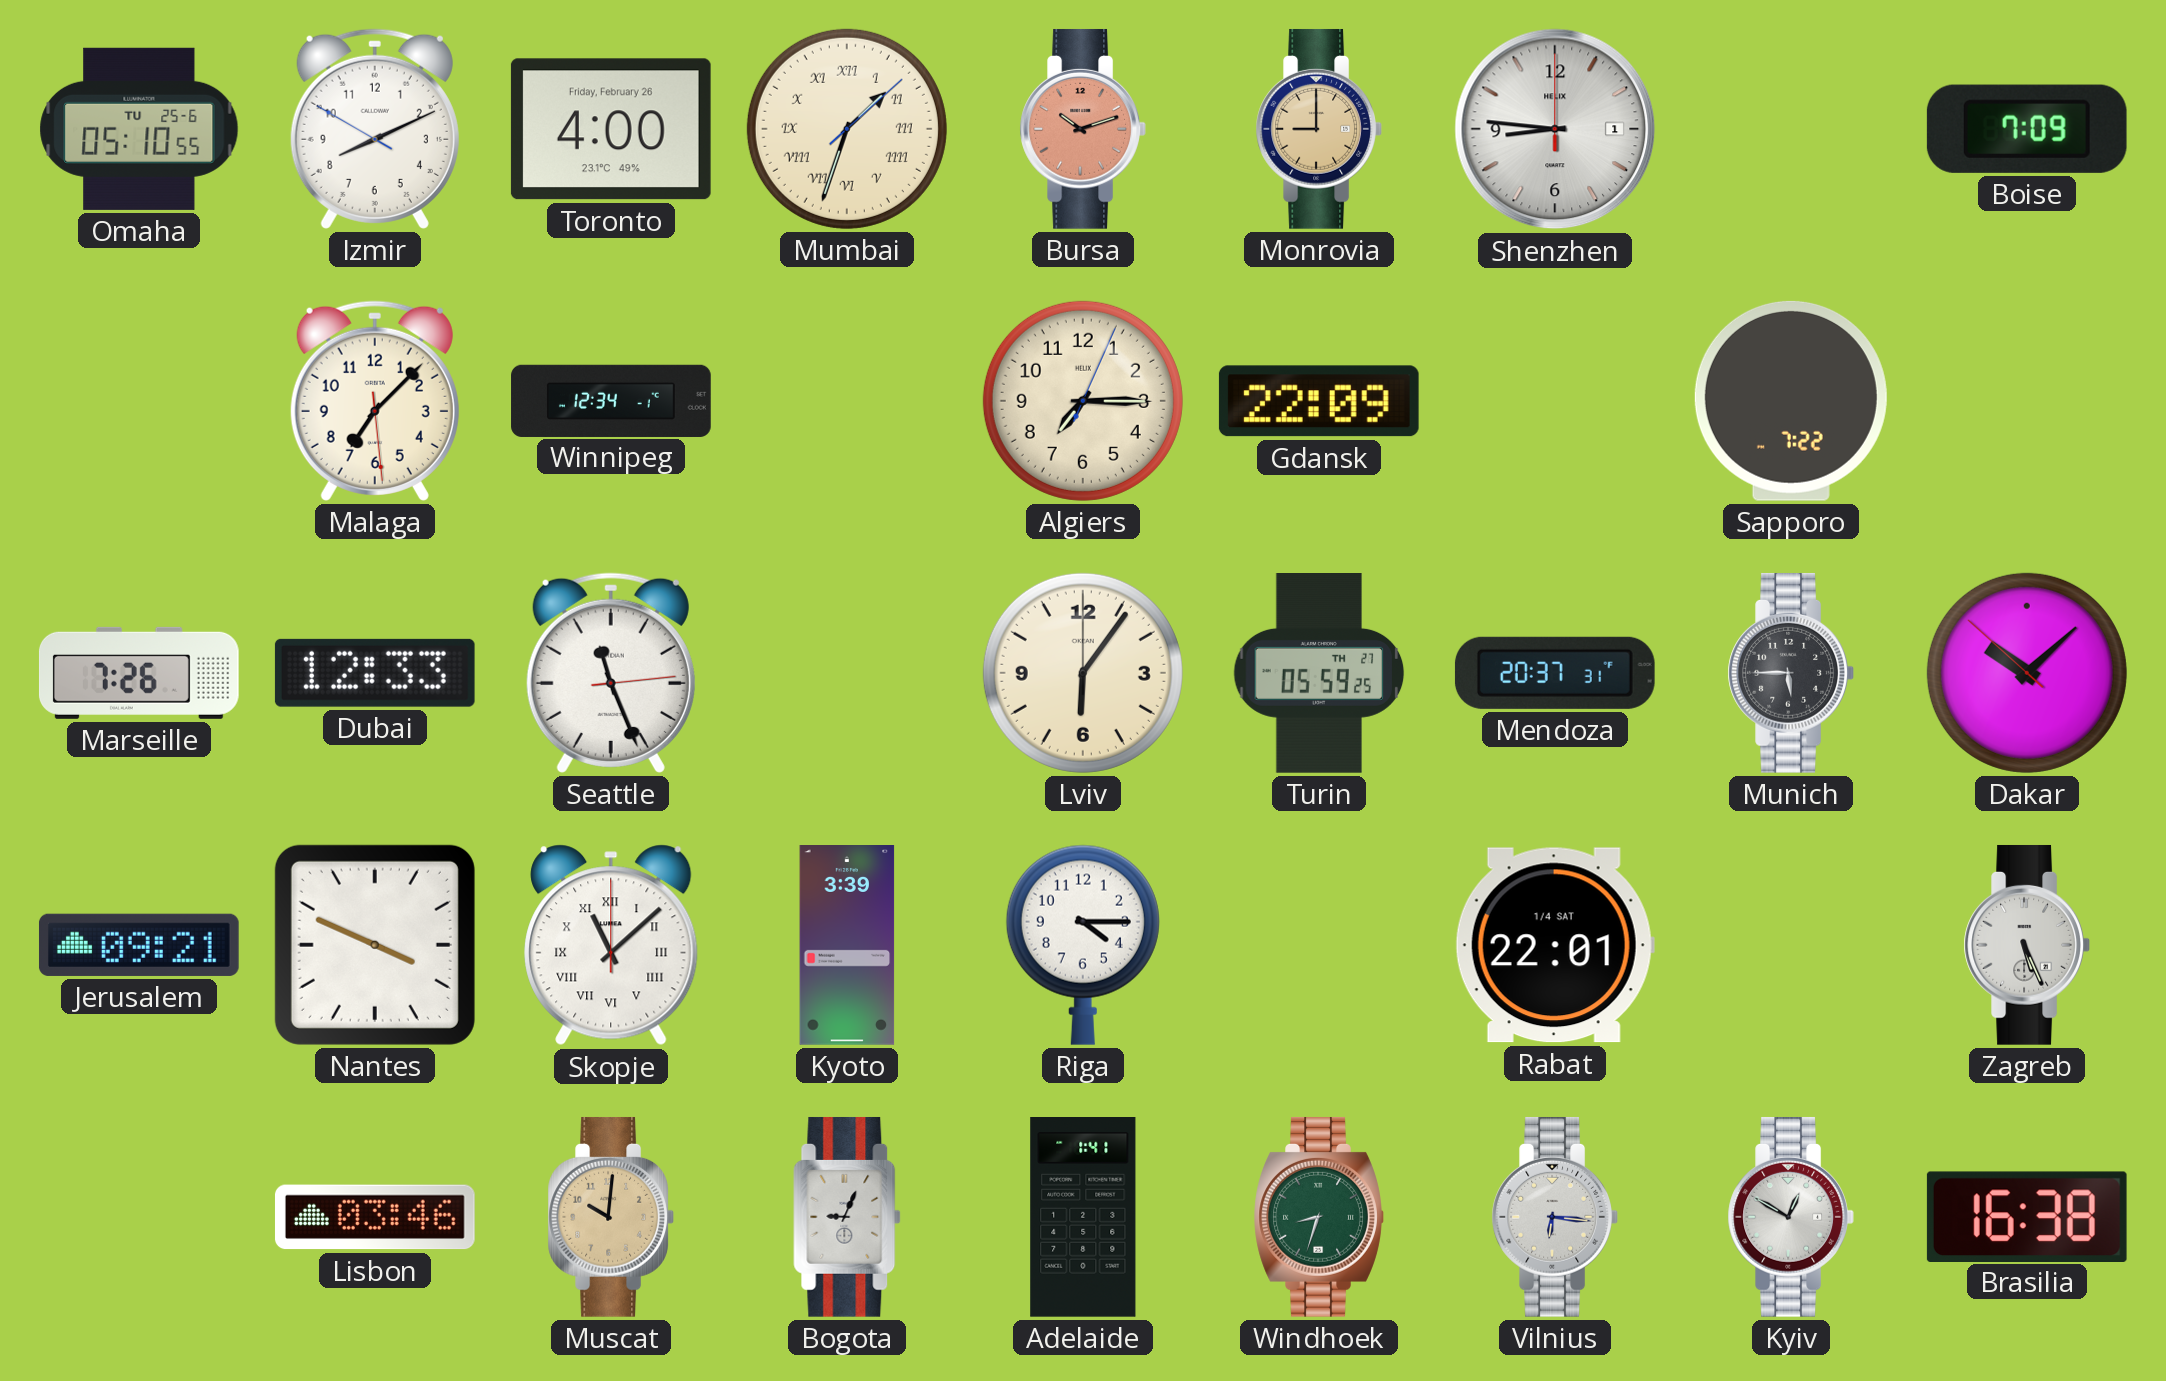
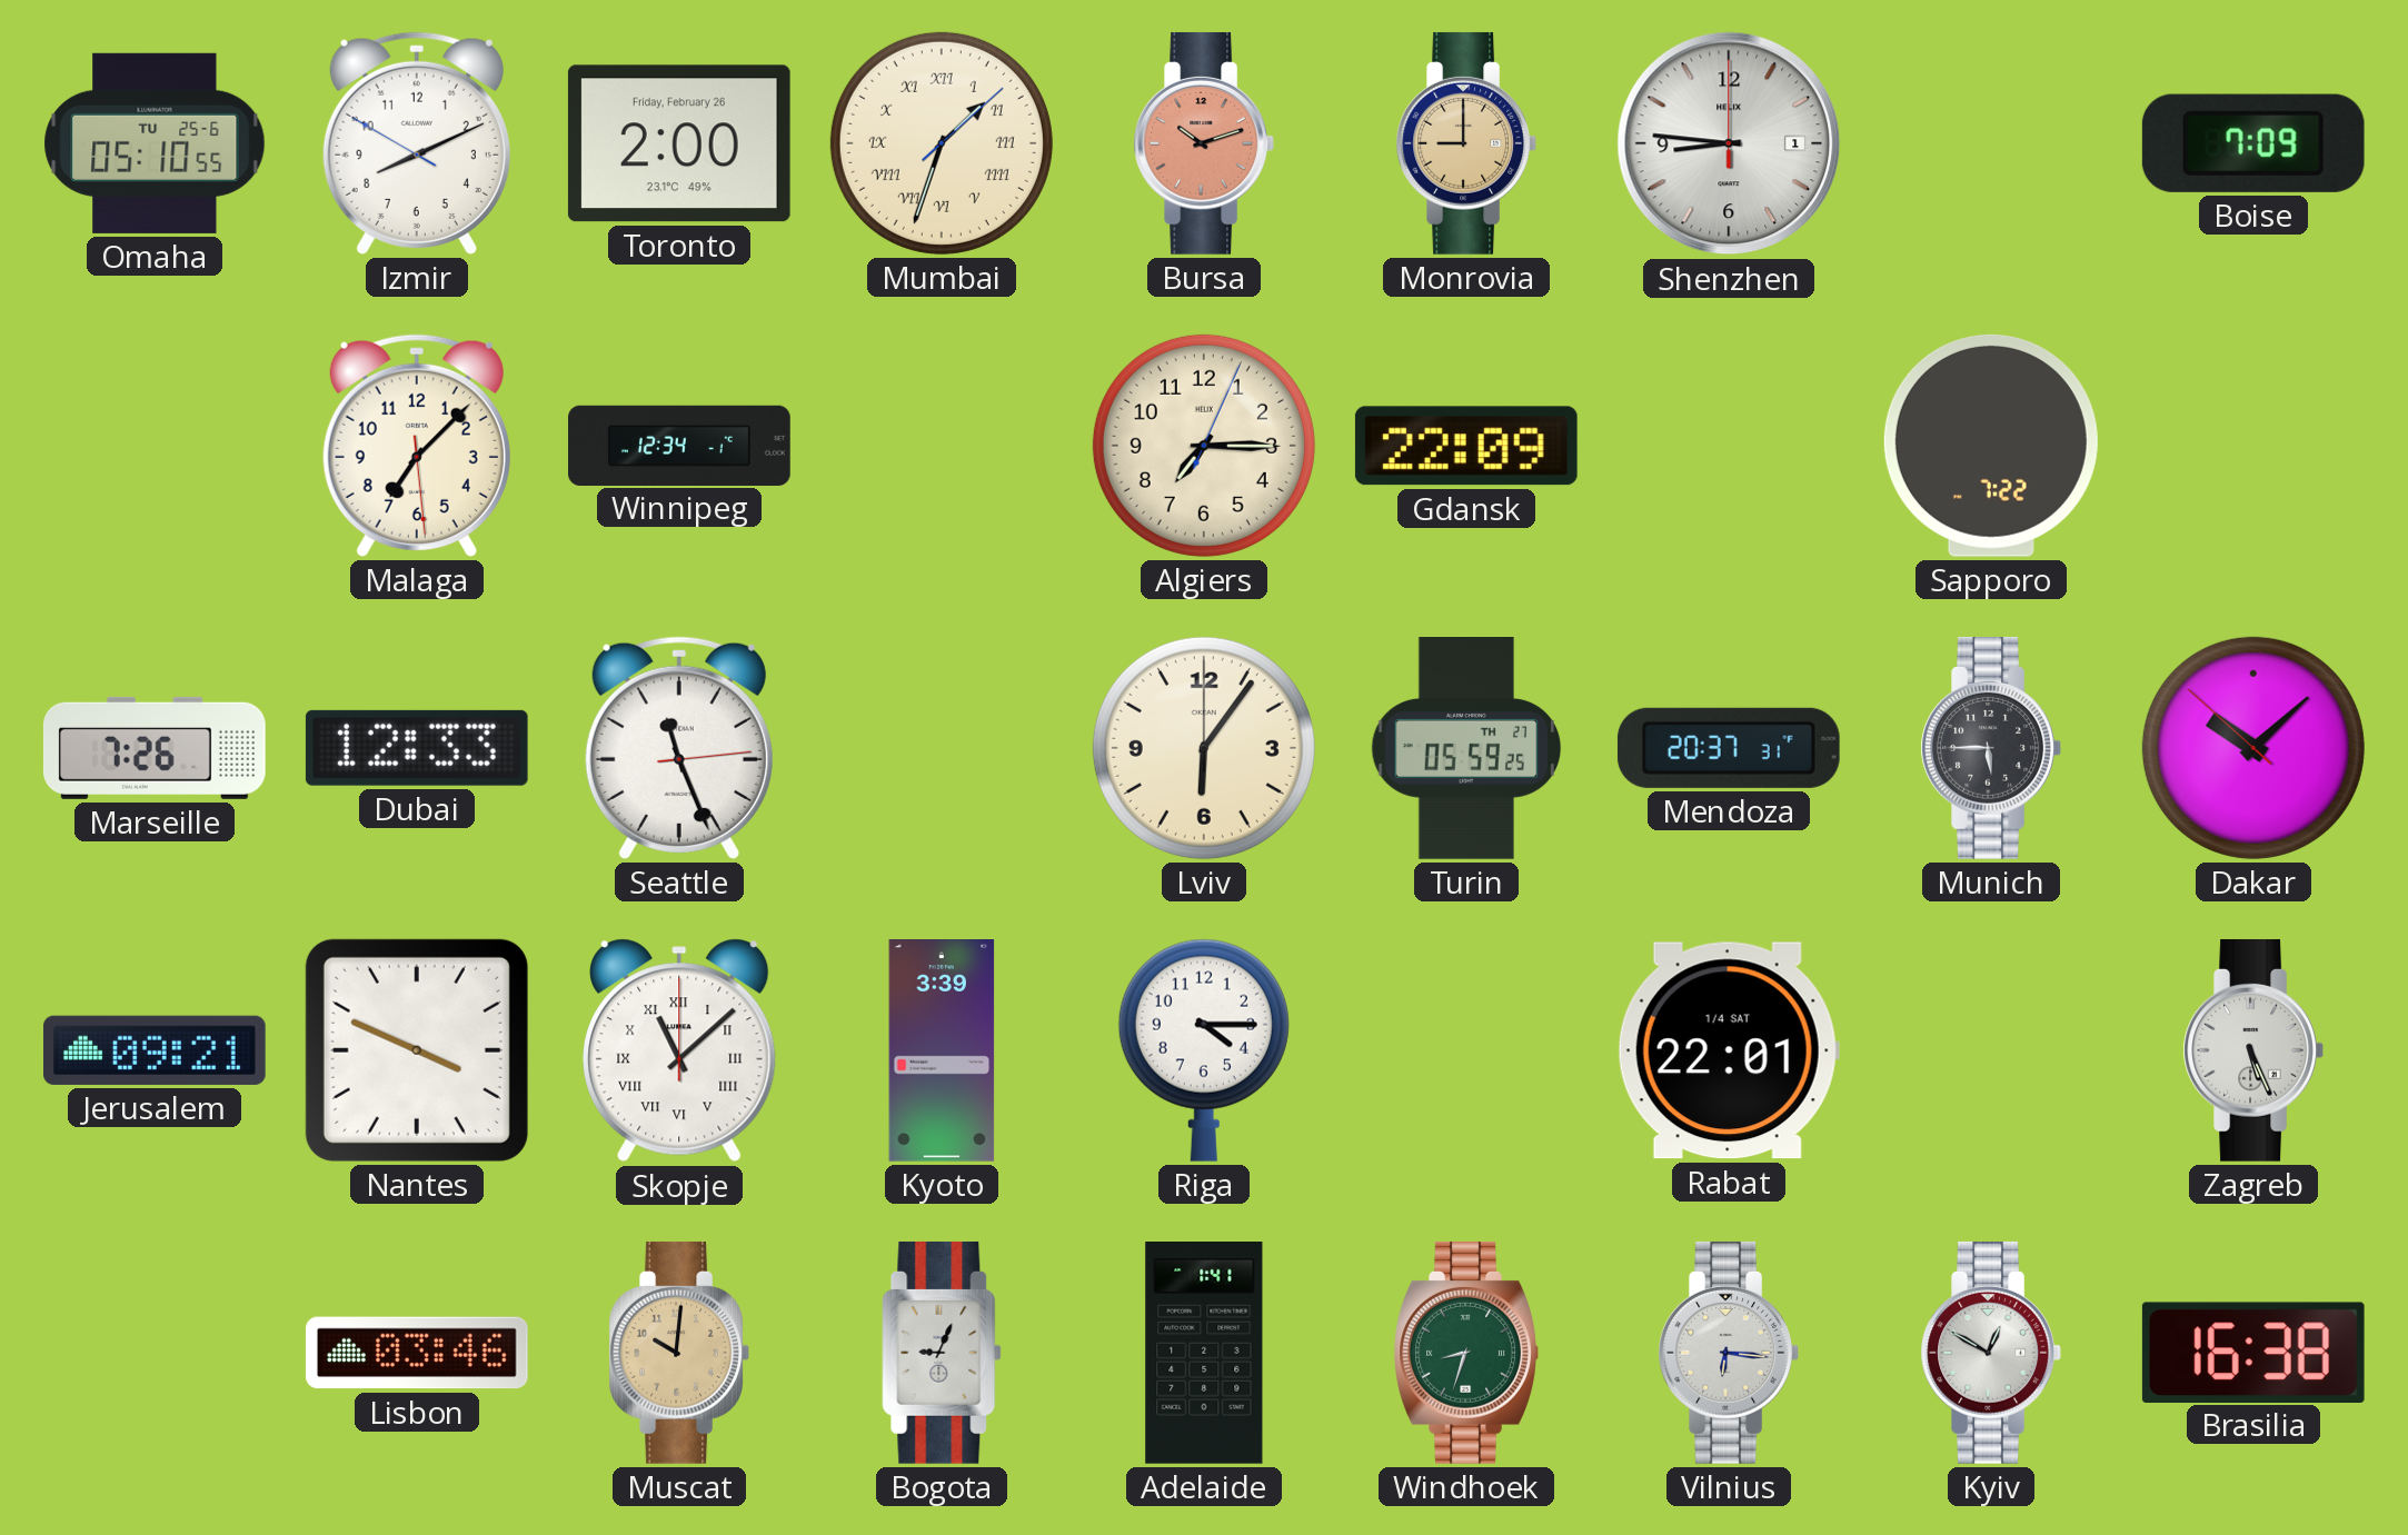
Toronto: 4:00 -> 2:00
